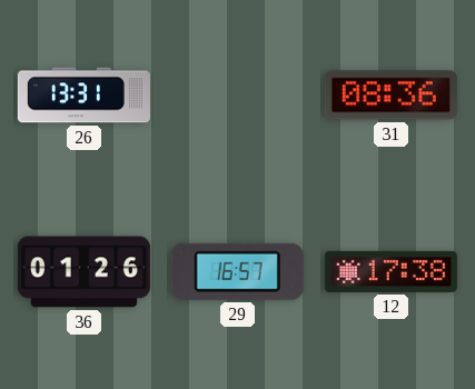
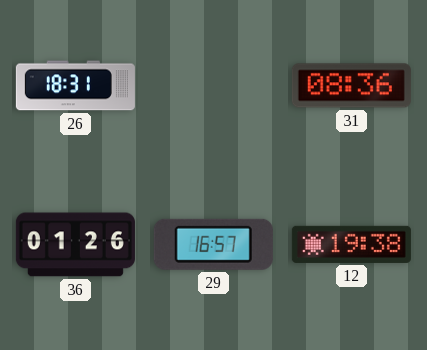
26: 13:31 -> 18:31
12: 17:38 -> 19:38
